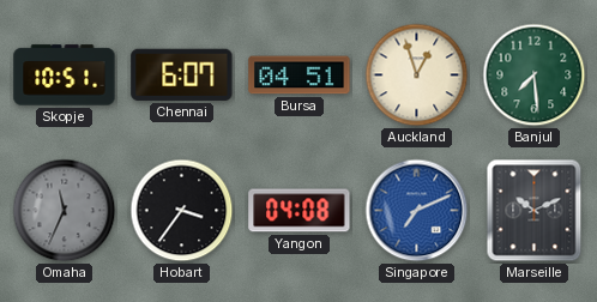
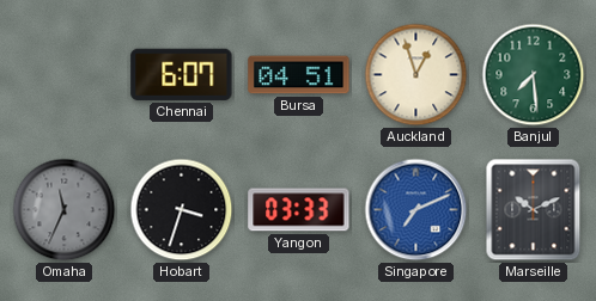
Skopje: 10:51 -> none
Hobart: 3:36 -> 3:33
Yangon: 04:08 -> 03:33
